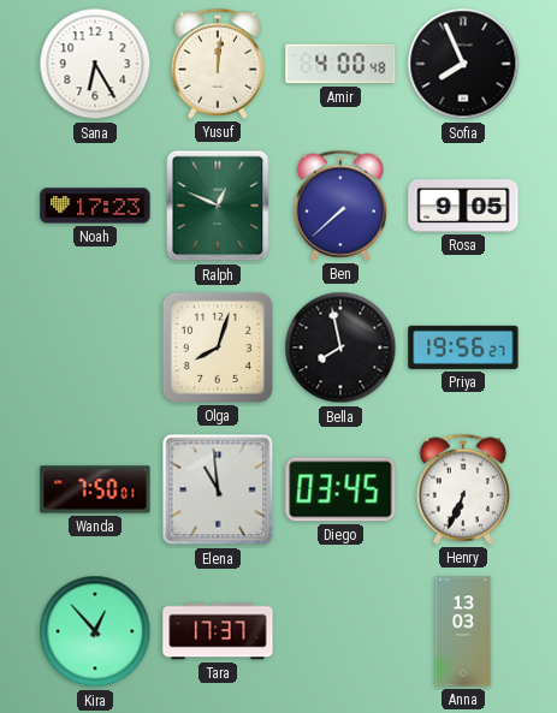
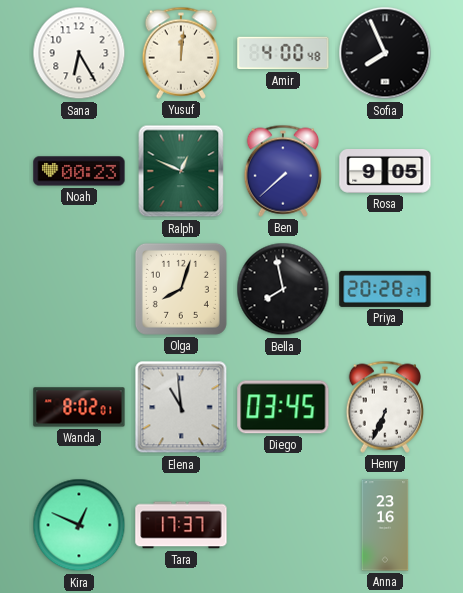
Noah: 17:23 -> 00:23
Priya: 19:56 -> 20:28
Wanda: 7:50 -> 8:02
Kira: 12:53 -> 12:49
Anna: 13:03 -> 23:16
